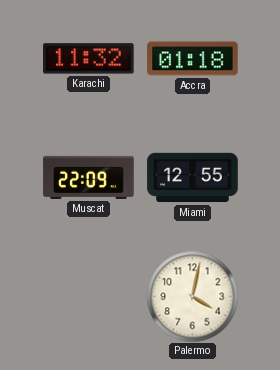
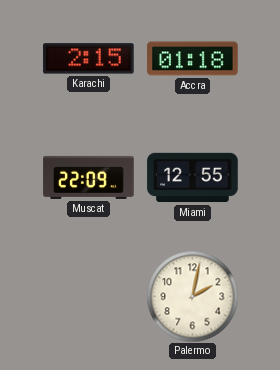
Karachi: 11:32 -> 2:15
Palermo: 4:02 -> 2:02
